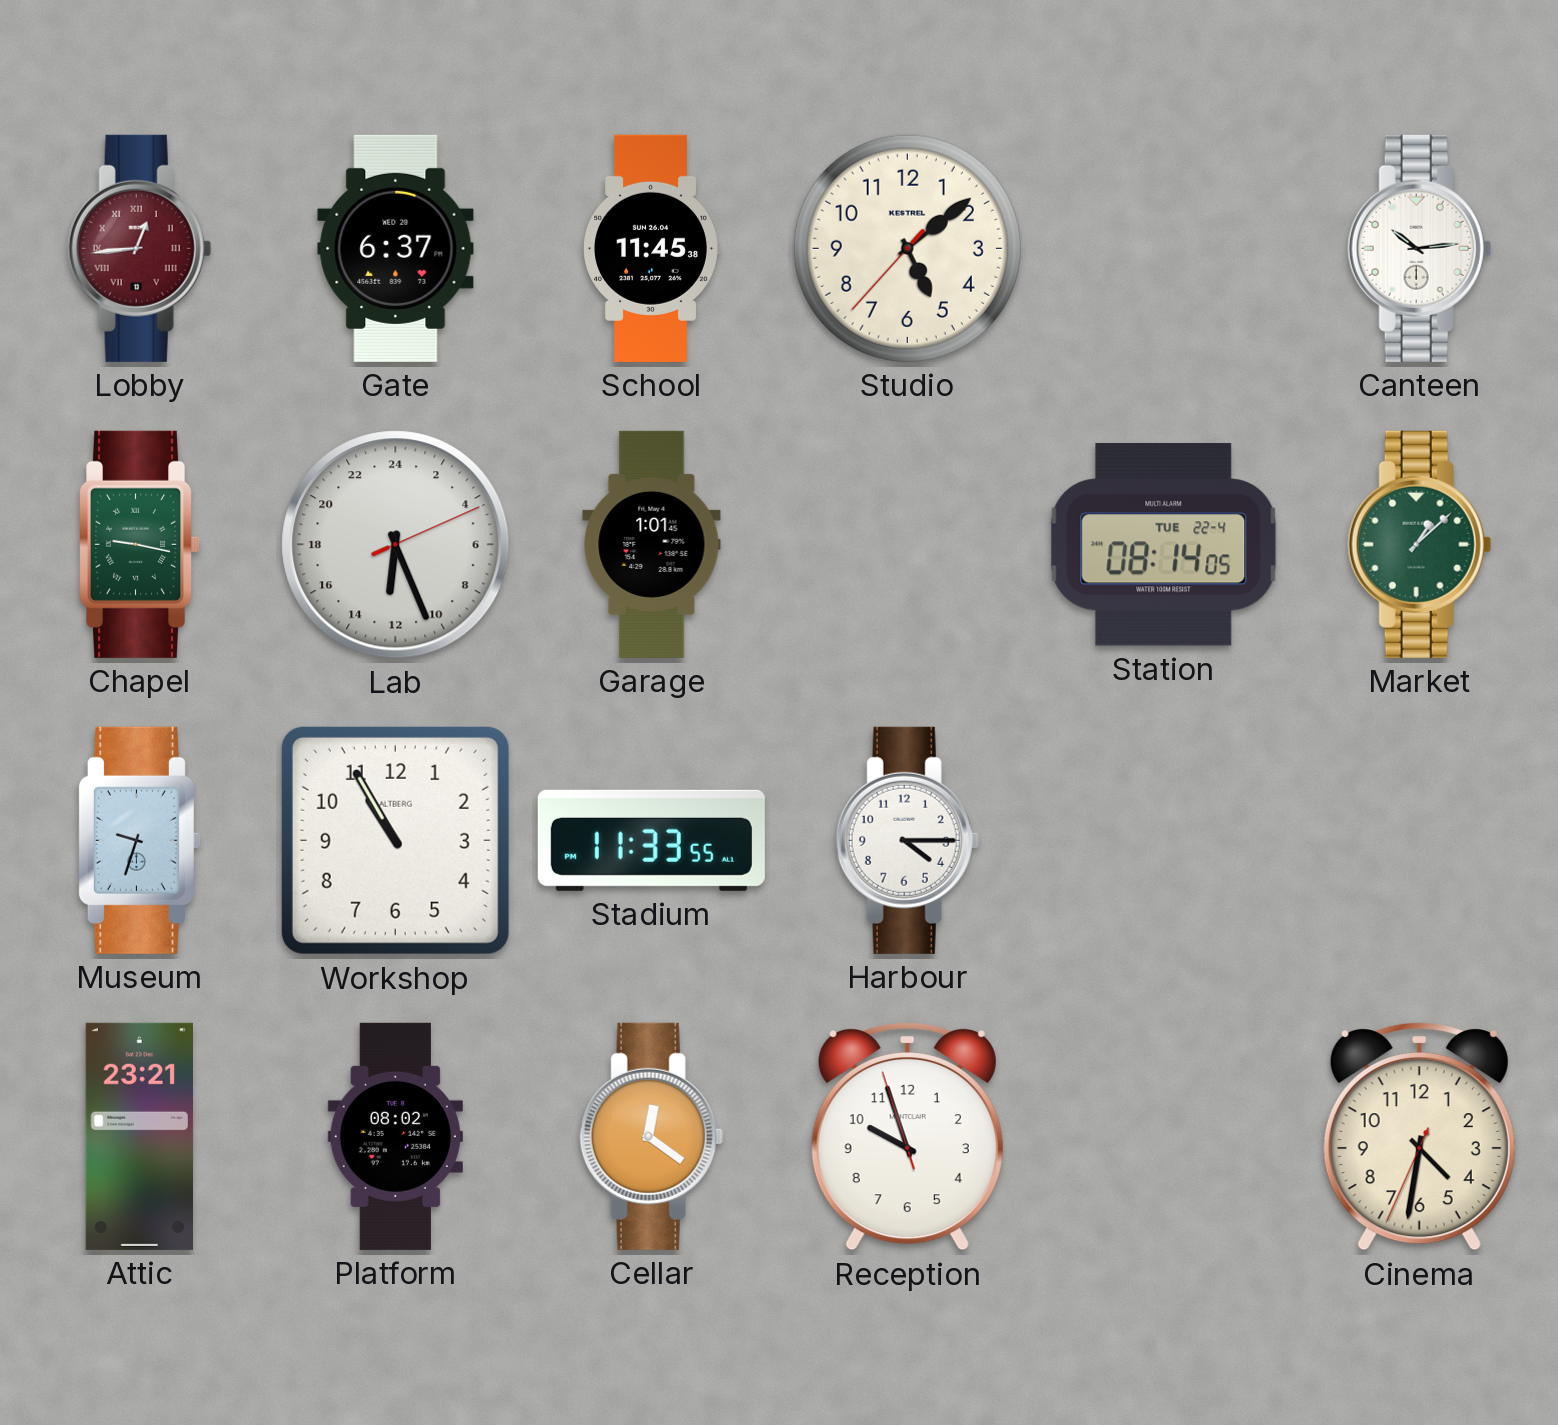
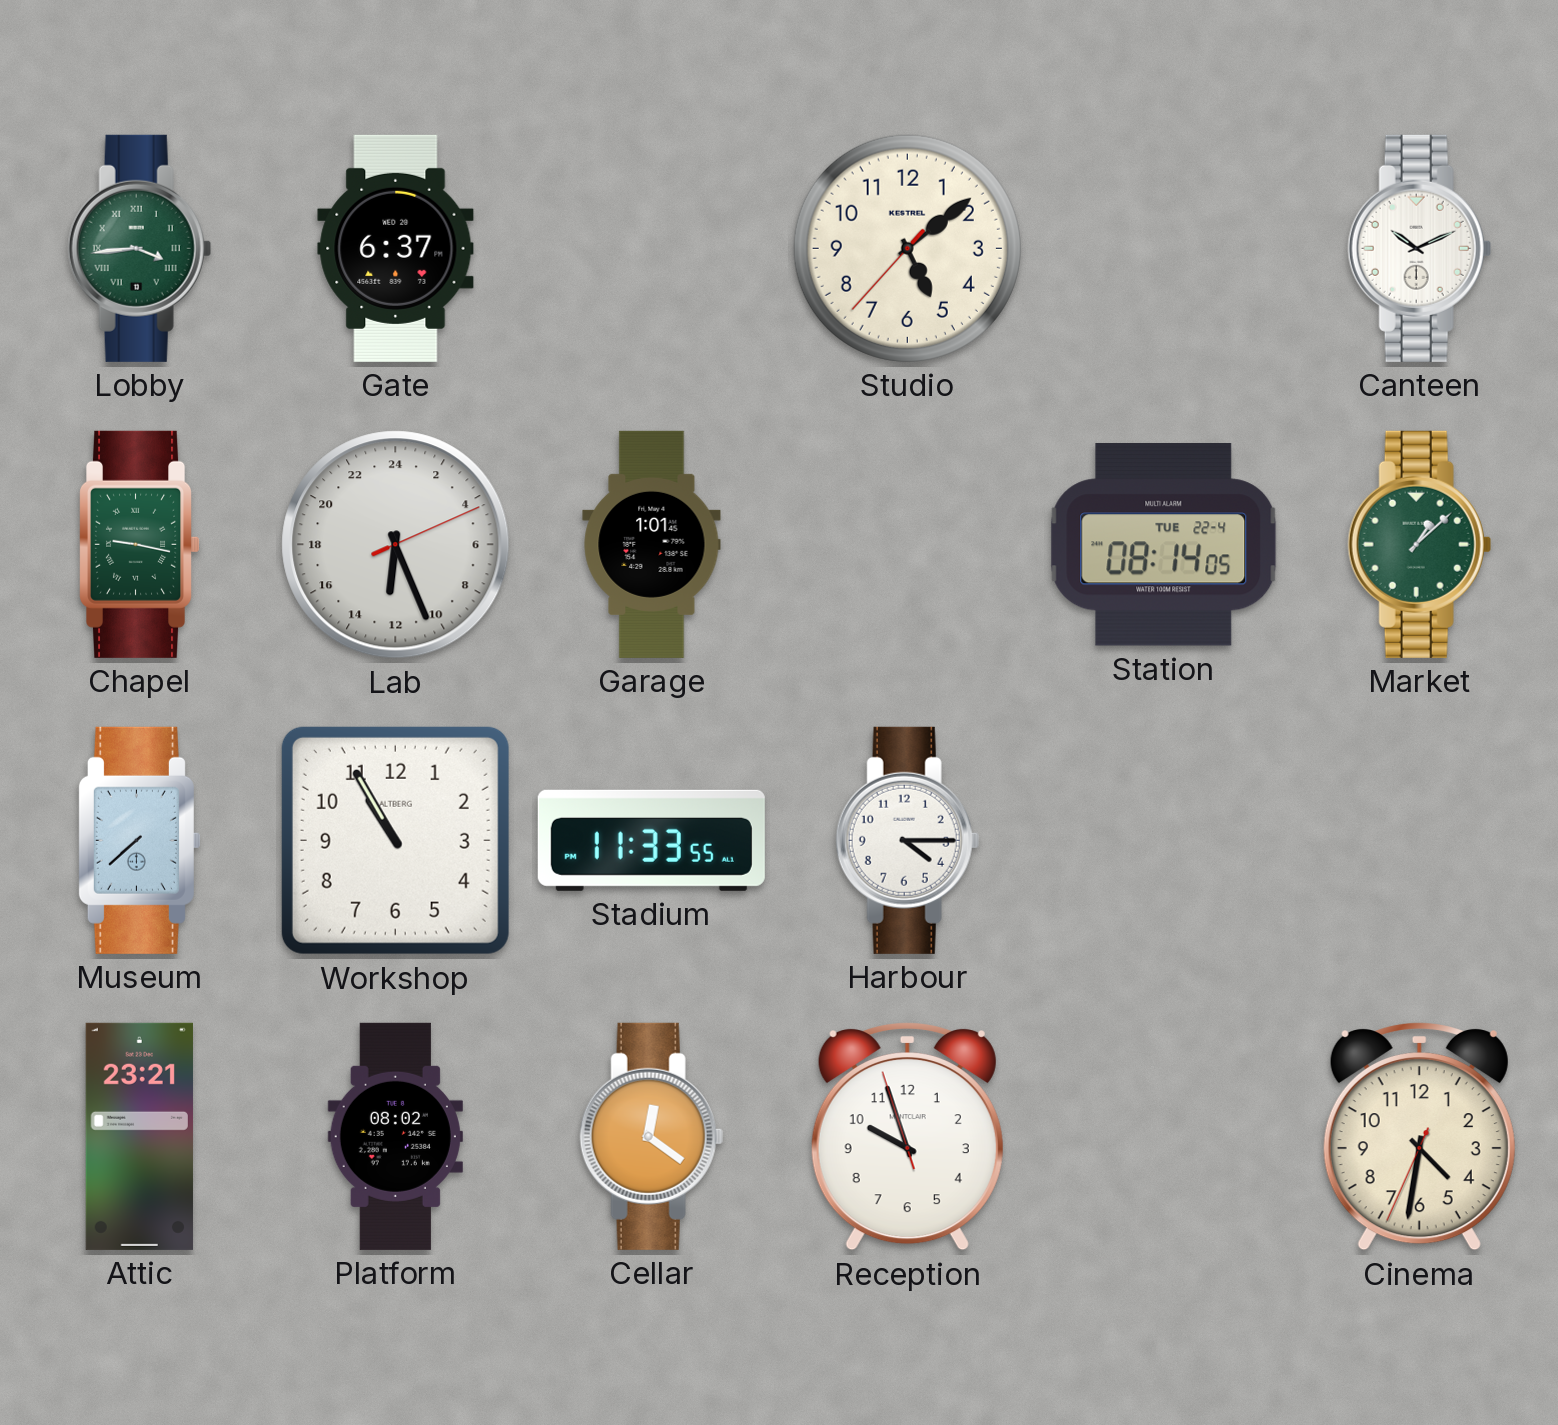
Lobby: 12:44 -> 3:44
Lobby dial: burgundy -> green
School: 11:45 -> none
Canteen: 10:14 -> 10:11
Museum: 9:33 -> 7:38
